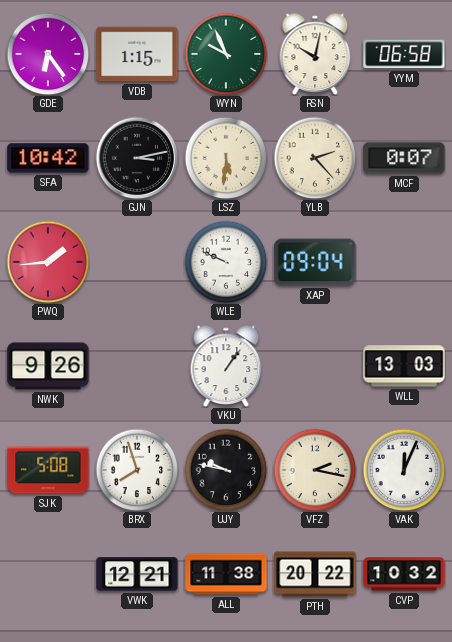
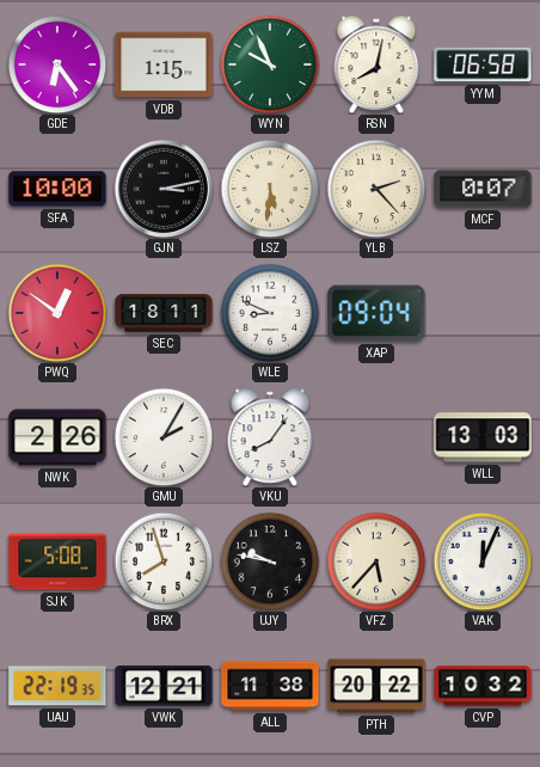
RSN: 10:02 -> 8:02
SFA: 10:42 -> 10:00
PWQ: 1:44 -> 12:51
SEC: none -> 18:11
WLE: 9:49 -> 8:49
NWK: 9:26 -> 2:26
GMU: none -> 2:05
VKU: 1:06 -> 8:06
VFZ: 2:17 -> 5:37
UAU: none -> 22:19
